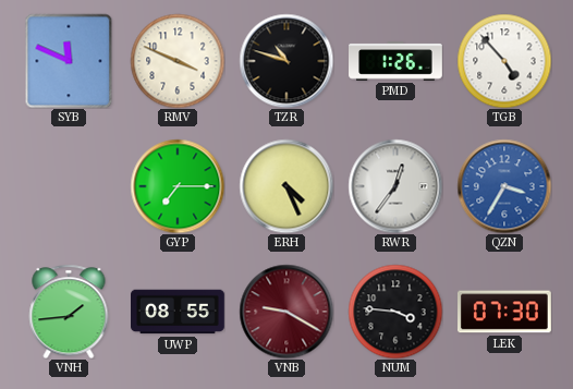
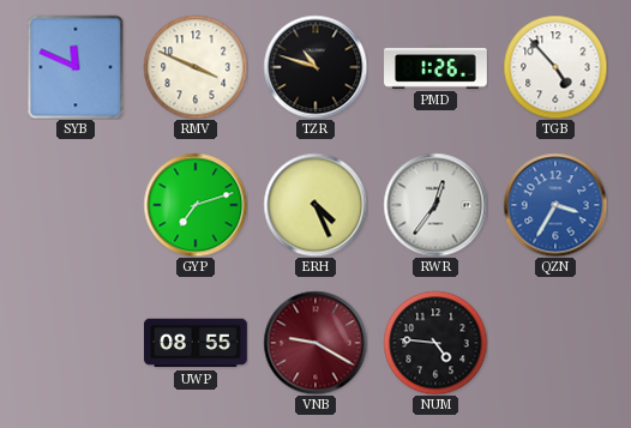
GYP: 7:15 -> 7:12
VNH: 1:44 -> none
NUM: 3:46 -> 4:46
LEK: 07:30 -> none
